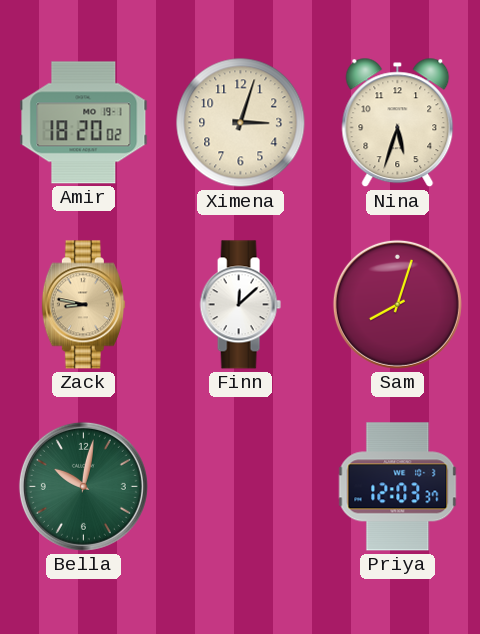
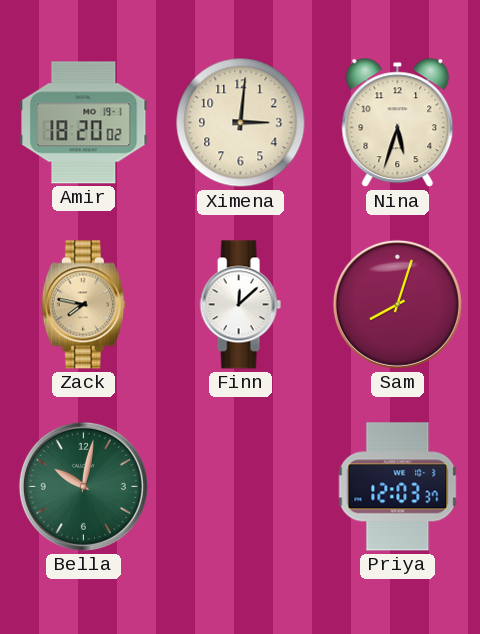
Ximena: 3:03 -> 3:01
Zack: 8:47 -> 7:47
